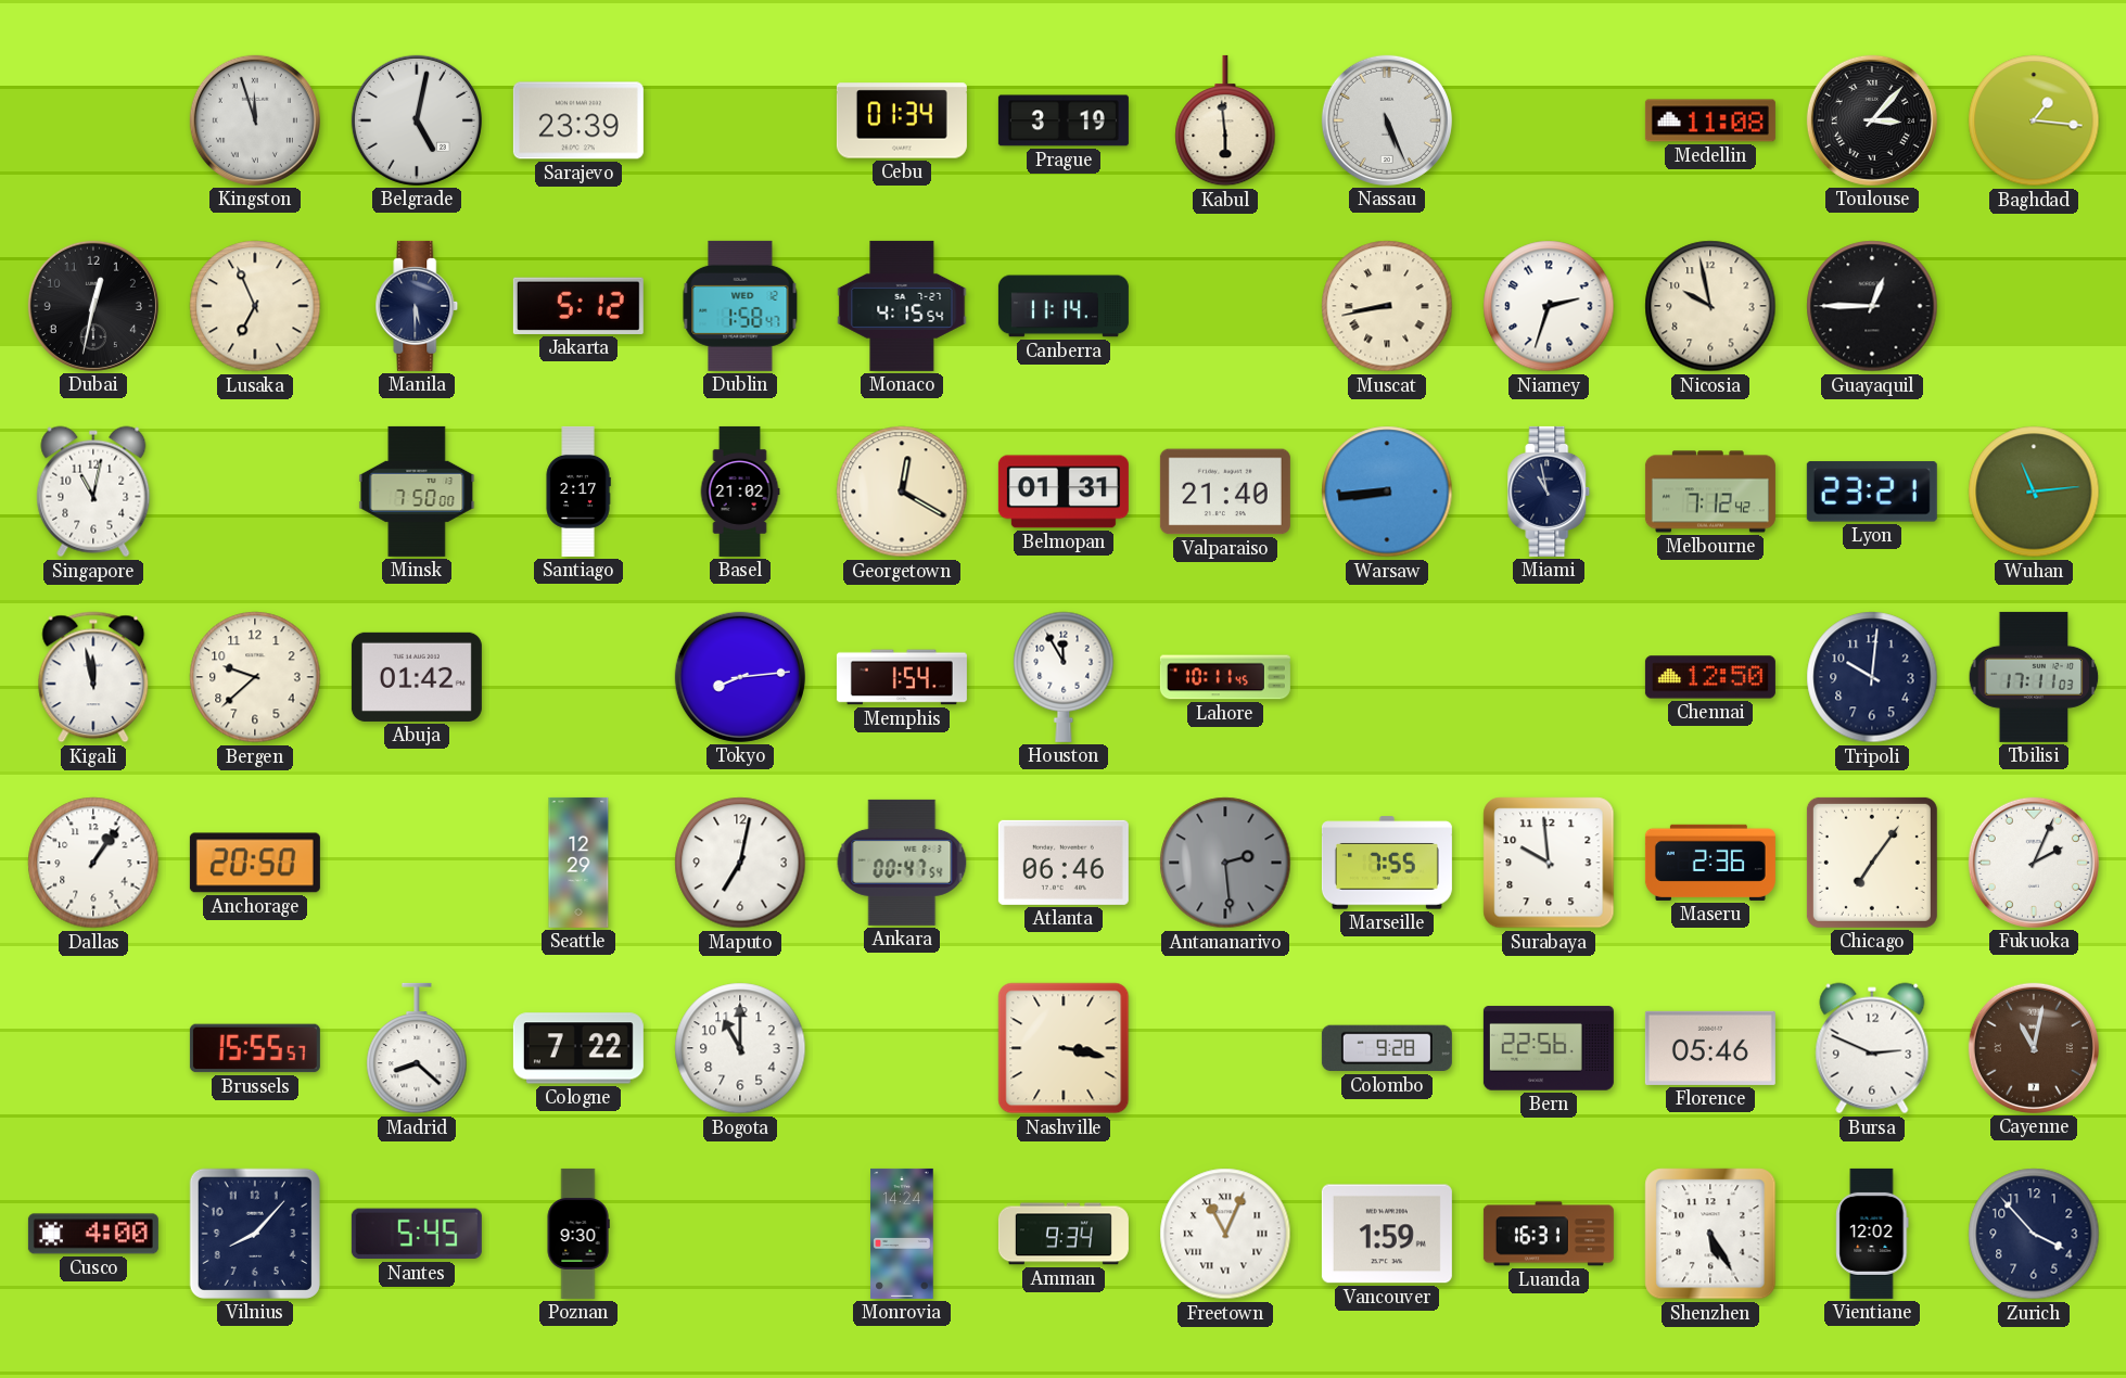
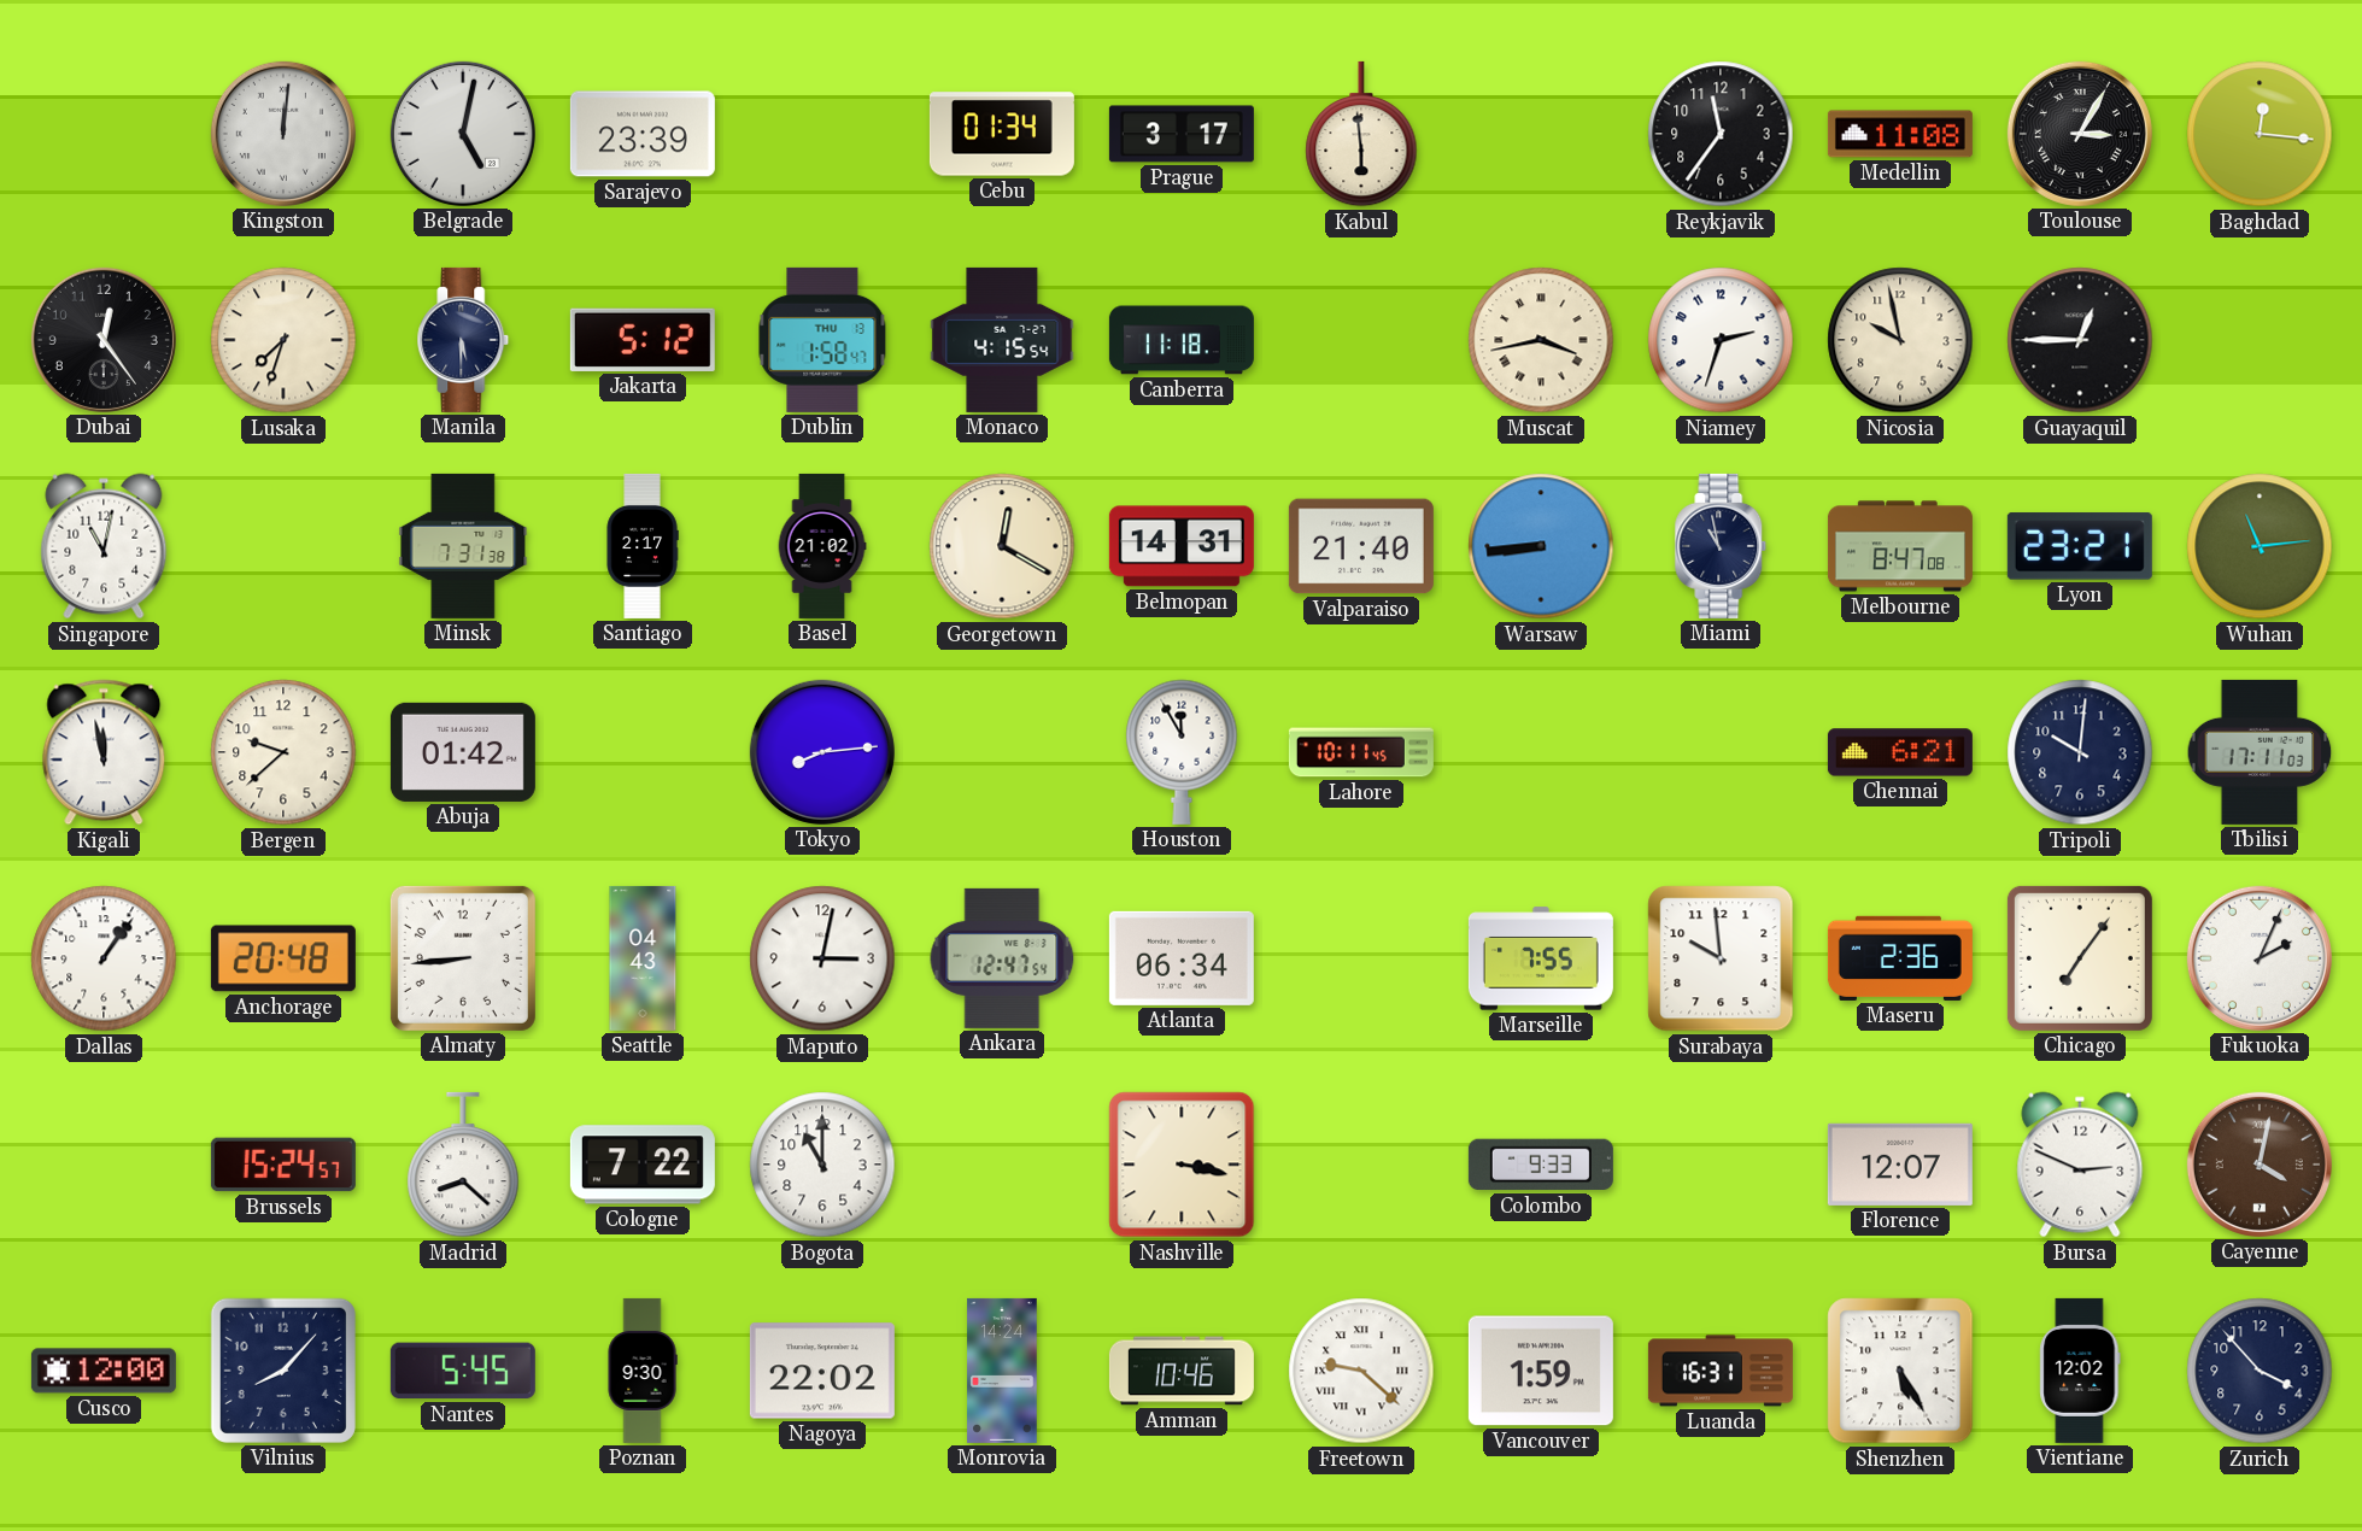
Kingston: 11:57 -> 12:01
Prague: 3:19 -> 3:17
Nassau: 5:26 -> none
Reykjavik: none -> 11:36
Toulouse: 3:07 -> 3:05
Baghdad: 1:16 -> 12:16
Dubai: 12:32 -> 12:24
Lusaka: 6:56 -> 7:33
Dublin date: WED 12 -> THU 13
Canberra: 11:14 -> 11:18
Muscat: 8:43 -> 3:43
Minsk: 7:50 -> 7:31
Belmopan: 01:31 -> 14:31
Melbourne: 7:12 -> 8:47
Memphis: 1:54 -> none
Chennai: 12:50 -> 6:21
Anchorage: 20:50 -> 20:48
Almaty: none -> 8:44
Seattle: 12:29 -> 04:43
Maputo: 7:02 -> 3:02
Ankara: 00:47 -> 12:47
Atlanta: 06:46 -> 06:34
Antananarivo: 2:29 -> none
Brussels: 15:55 -> 15:24
Colombo: 9:28 -> 9:33
Bern: 22:56 -> none
Florence: 05:46 -> 12:07
Cayenne: 11:02 -> 4:02
Cusco: 4:00 -> 12:00
Nagoya: none -> 22:02
Amman: 9:34 -> 10:46
Freetown: 11:04 -> 9:22
